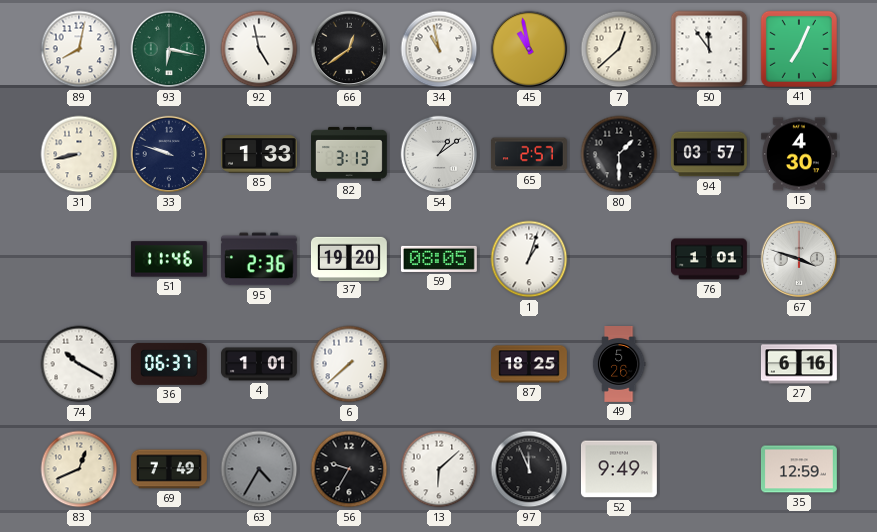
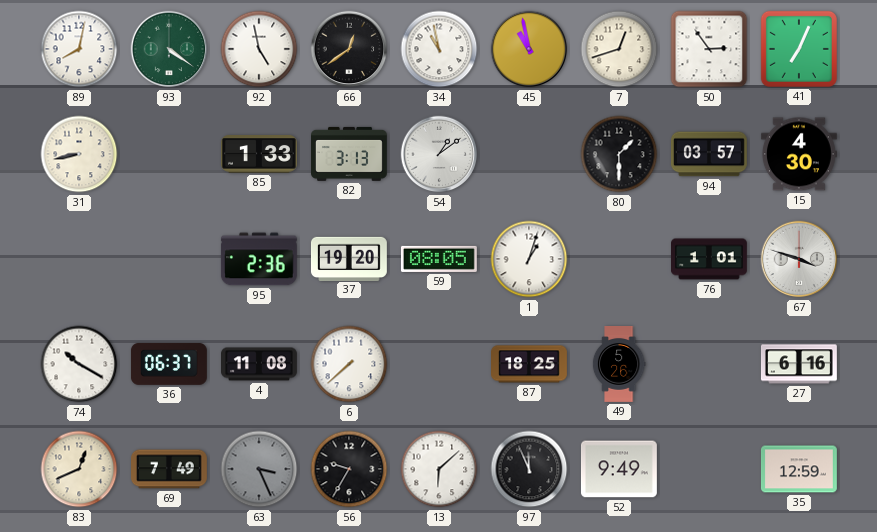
93: 6:17 -> 4:21
7: 12:38 -> 12:42
50: 11:54 -> 2:54
33: 9:48 -> none
65: 2:57 -> none
51: 11:46 -> none
4: 1:01 -> 11:08
63: 4:35 -> 3:26
